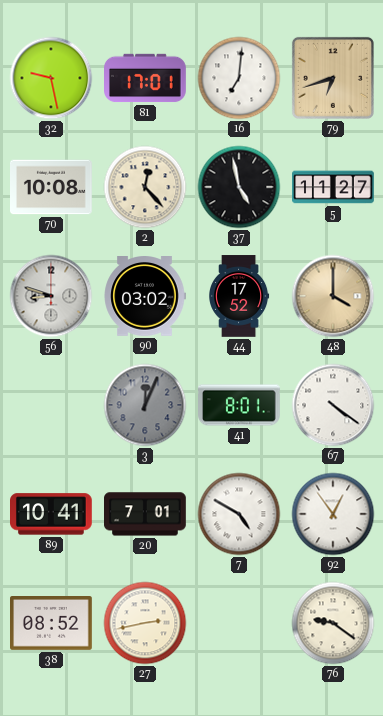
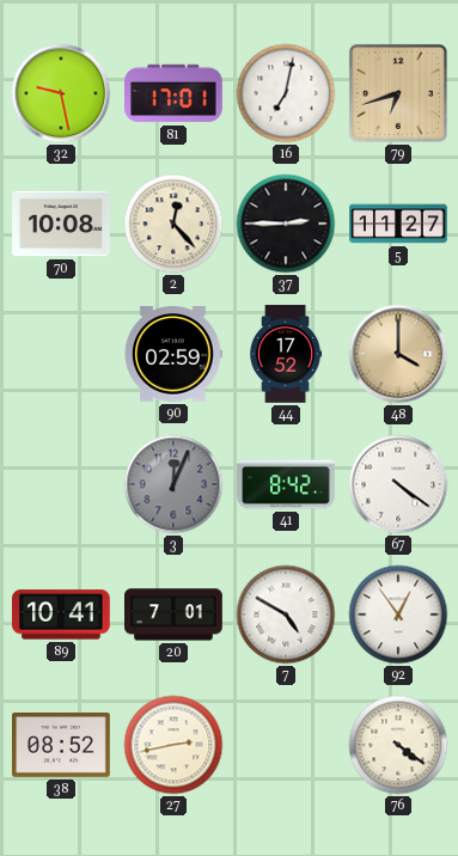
16: 7:01 -> 7:02
37: 4:58 -> 2:45
56: 8:48 -> none
90: 03:02 -> 02:59
41: 8:01 -> 8:42
76: 9:21 -> 4:21
